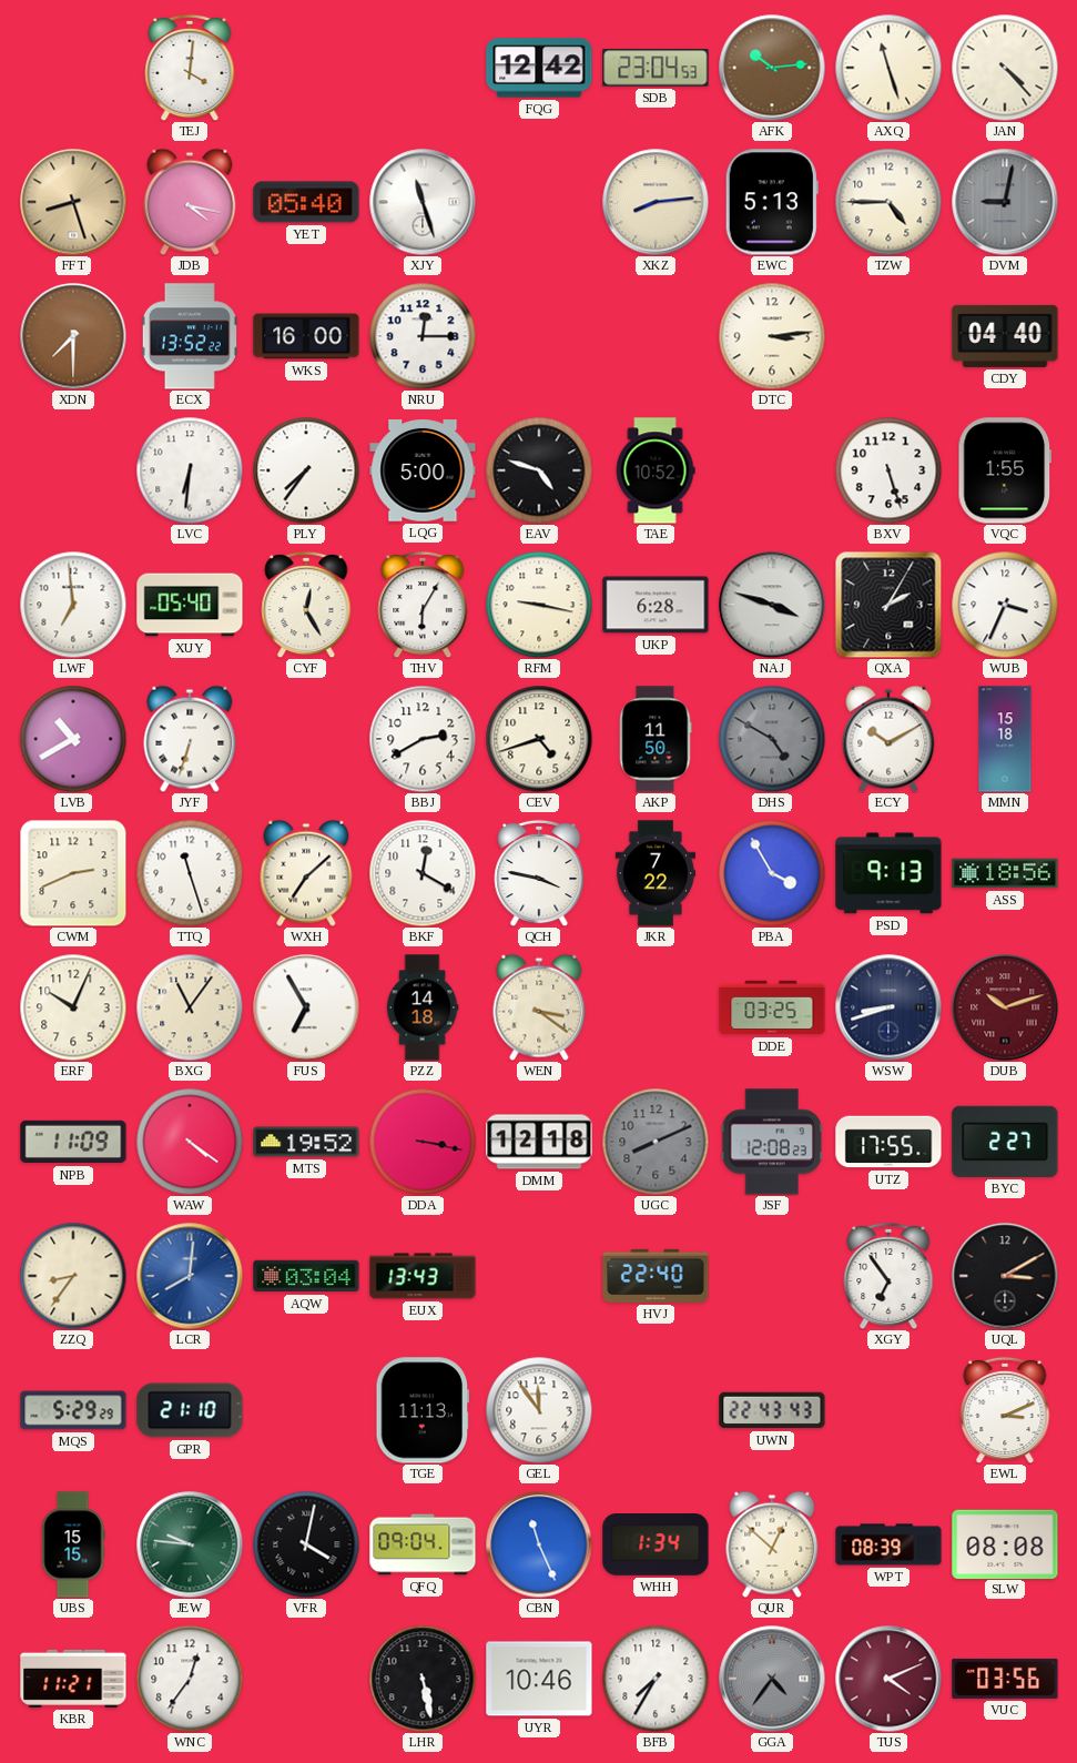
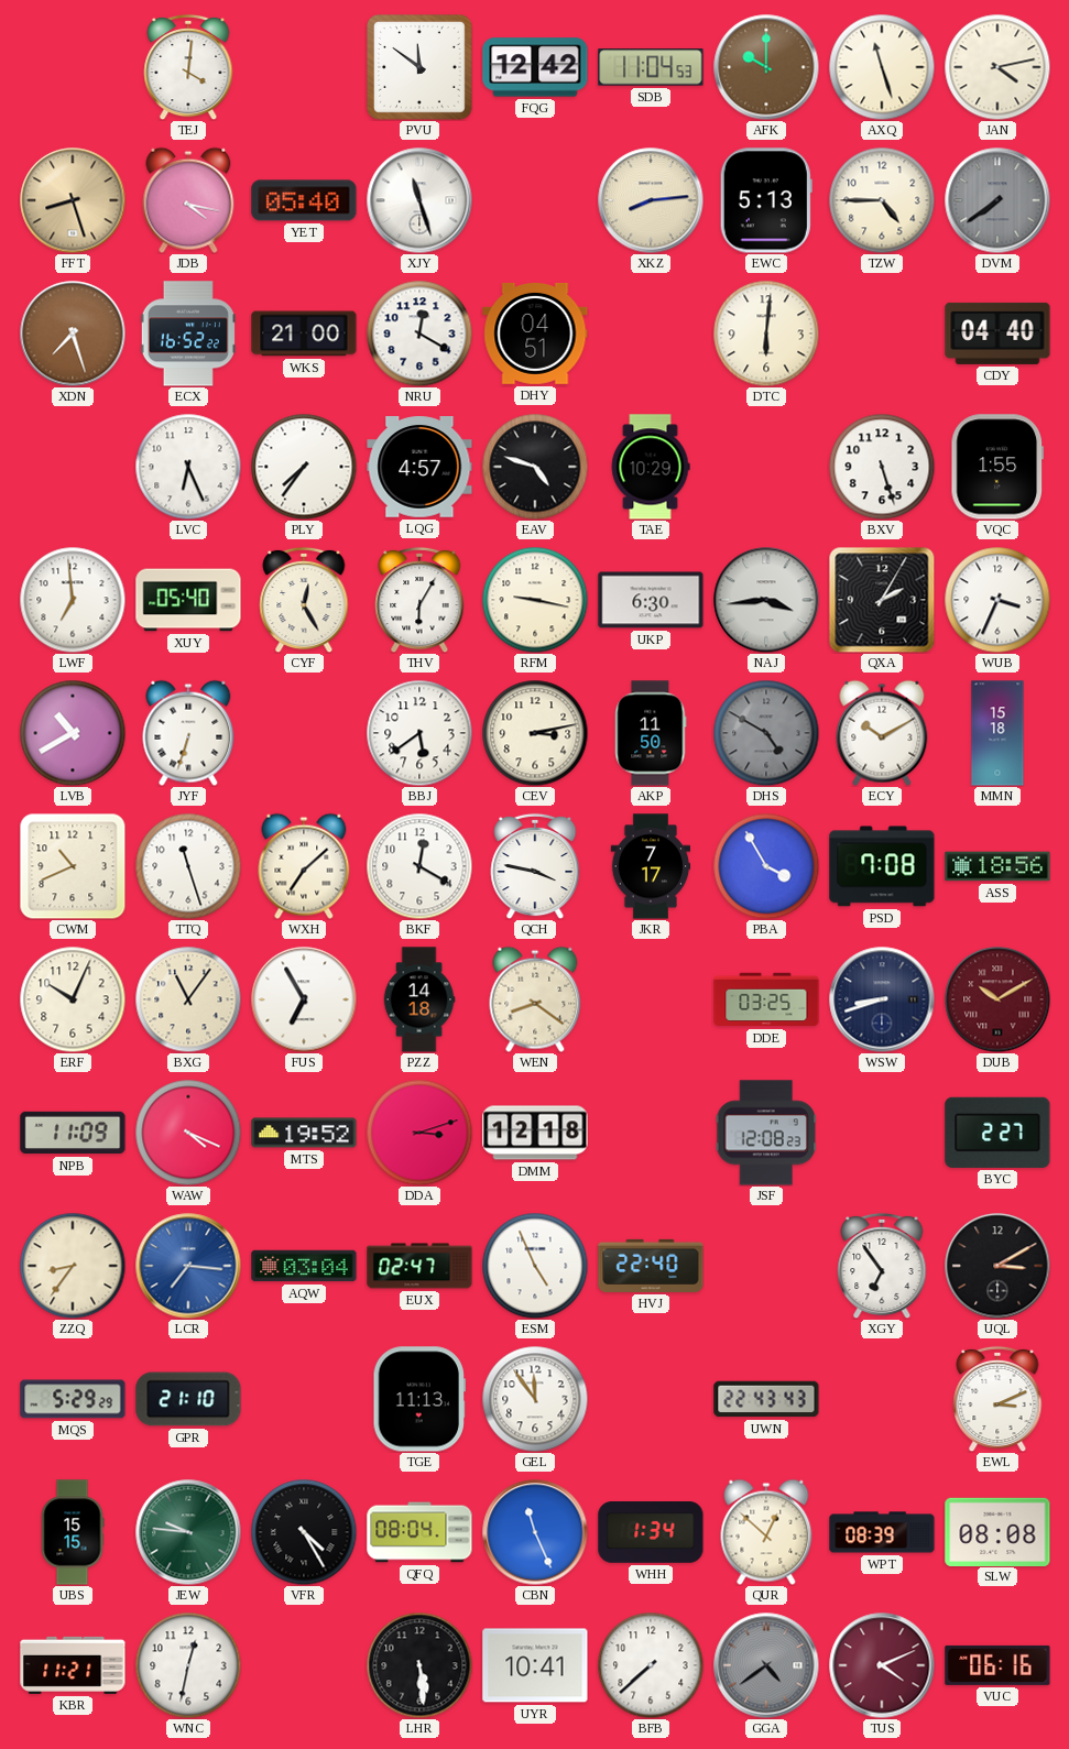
PVU: none -> 11:51
SDB: 23:04 -> 11:04
AFK: 10:14 -> 10:00
JAN: 4:23 -> 4:13
DVM: 9:02 -> 7:39
XDN: 7:30 -> 7:27
ECX: 13:52 -> 16:52
WKS: 16:00 -> 21:00
NRU: 12:15 -> 12:20
DHY: none -> 04:51
DTC: 3:14 -> 6:01
LVC: 6:31 -> 6:26
LQG: 5:00 -> 4:57
TAE: 10:52 -> 10:29
UKP: 6:28 -> 6:30
NAJ: 3:48 -> 3:44
BBJ: 2:40 -> 5:39
CEV: 4:42 -> 3:13
CWM: 2:41 -> 10:41
JKR: 7:22 -> 7:17
PSD: 9:13 -> 7:08
WEN: 3:21 -> 8:21
DUB: 10:12 -> 10:10
WAW: 4:21 -> 4:19
DDA: 3:17 -> 3:12
UGC: 8:11 -> none
UTZ: 17:55 -> none
LCR: 8:01 -> 7:16
EUX: 13:43 -> 02:47
ESM: none -> 4:56
VFR: 4:02 -> 4:25
QFQ: 09:04 -> 08:04
WNC: 12:36 -> 12:32
LHR: 5:28 -> 5:29
UYR: 10:46 -> 10:41
BFB: 7:35 -> 7:38
GGA: 4:36 -> 4:39
VUC: 03:56 -> 06:16
